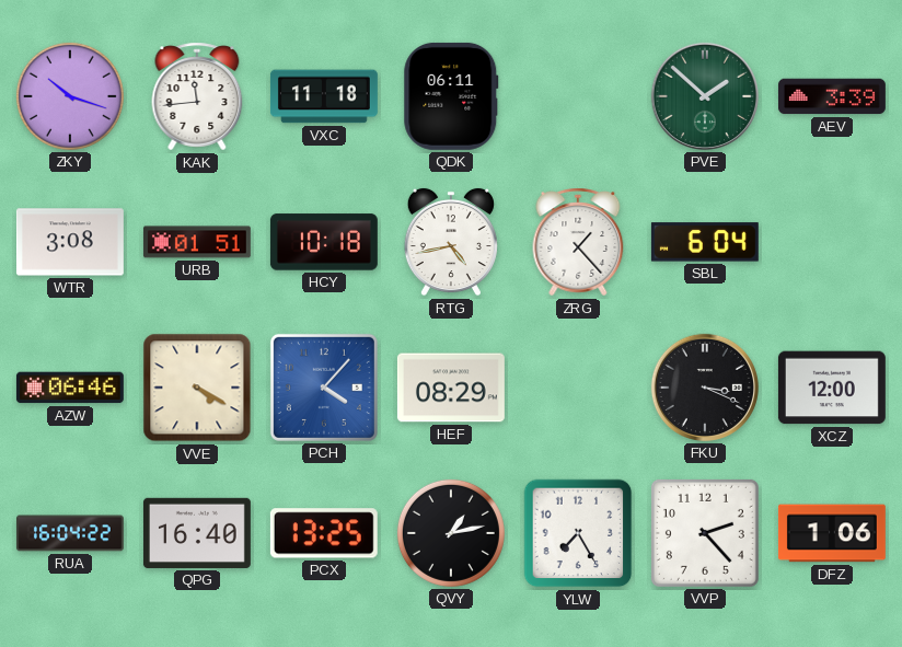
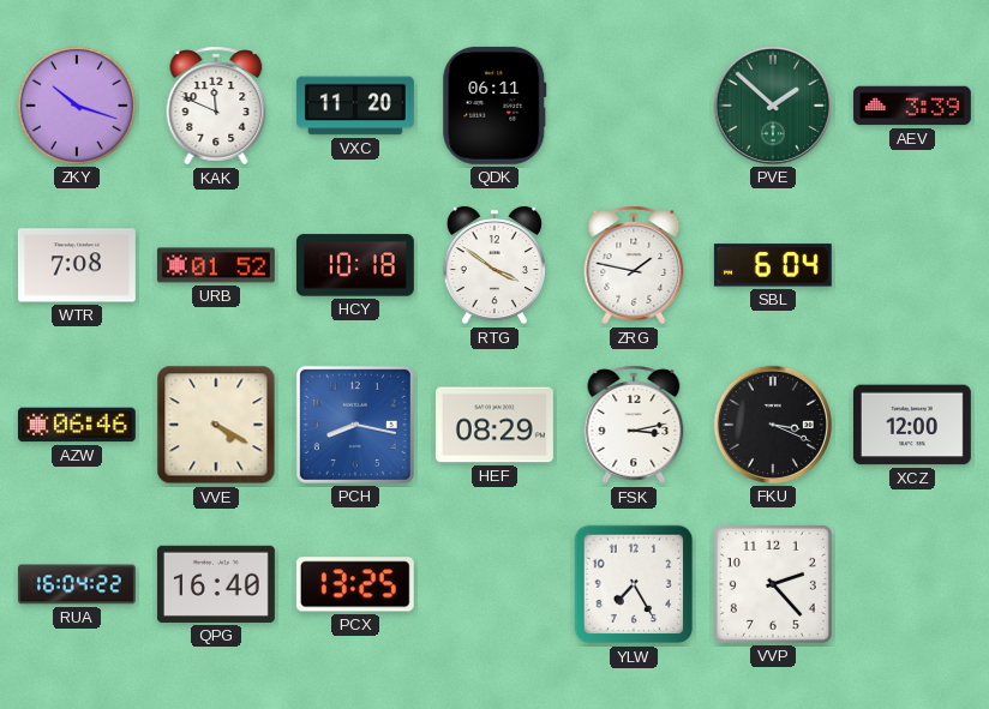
KAK: 11:44 -> 11:49
VXC: 11:18 -> 11:20
WTR: 3:08 -> 7:08
URB: 01:51 -> 01:52
RTG: 4:43 -> 3:51
ZRG: 1:23 -> 1:47
PCH: 4:07 -> 8:17
FSK: none -> 3:13
QVY: 1:13 -> none
DFZ: 1:06 -> none
